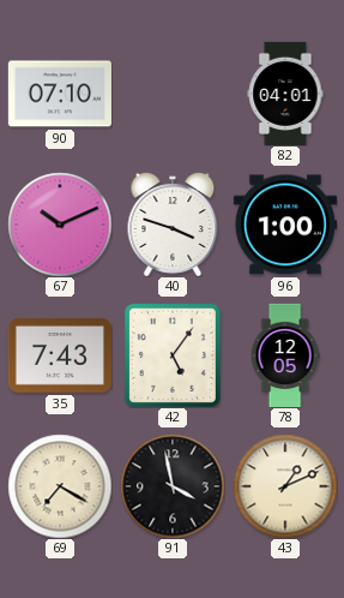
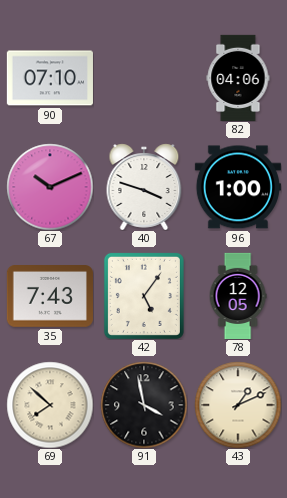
82: 04:01 -> 04:06
69: 7:20 -> 7:52
